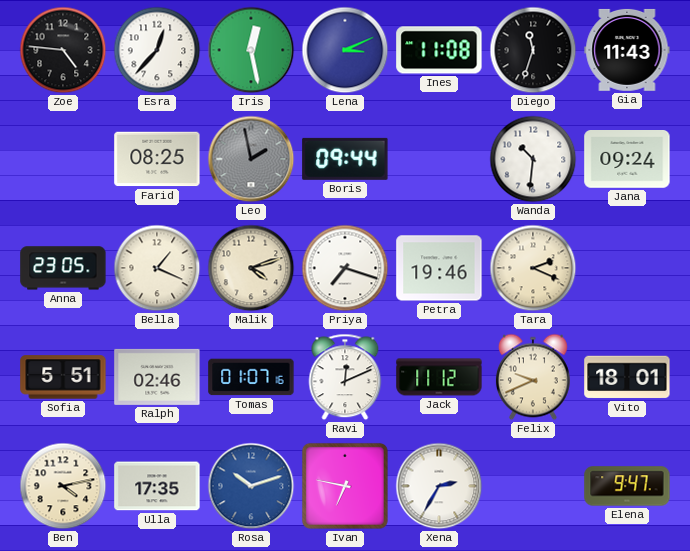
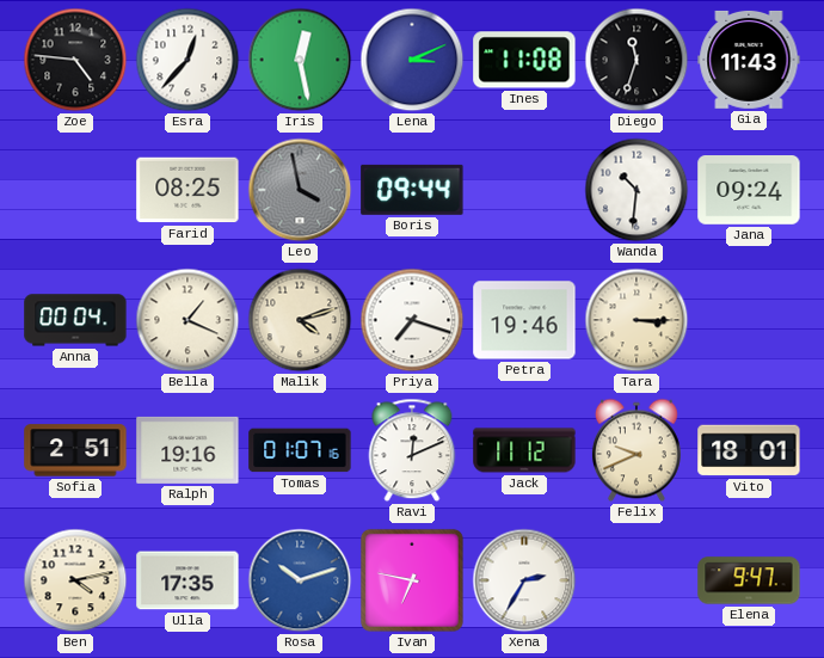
Leo: 1:58 -> 3:58
Anna: 23:05 -> 00:04
Tara: 2:19 -> 3:15
Sofia: 5:51 -> 2:51
Ralph: 02:46 -> 19:16
